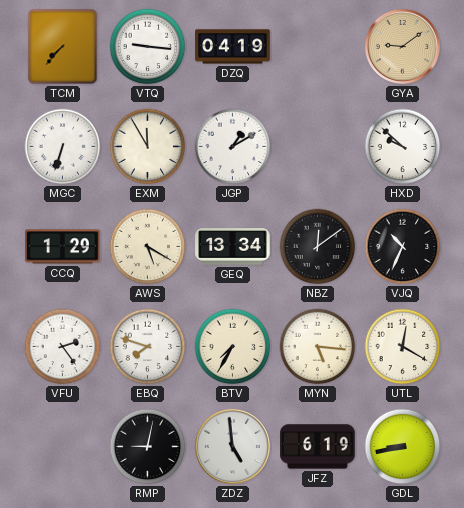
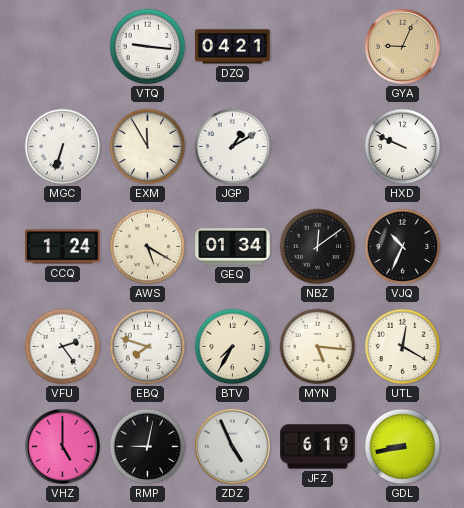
TCM: 7:37 -> none
DZQ: 04:19 -> 04:21
GYA: 9:09 -> 9:04
HXD: 9:52 -> 9:49
CCQ: 1:29 -> 1:24
GEQ: 13:34 -> 01:34
VHZ: none -> 5:00
ZDZ: 4:59 -> 4:56
